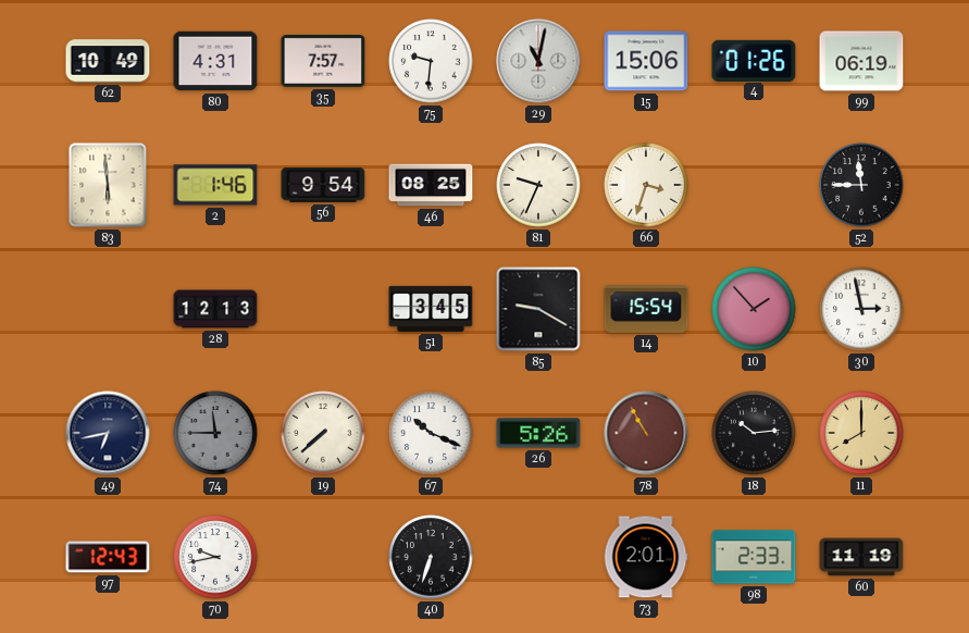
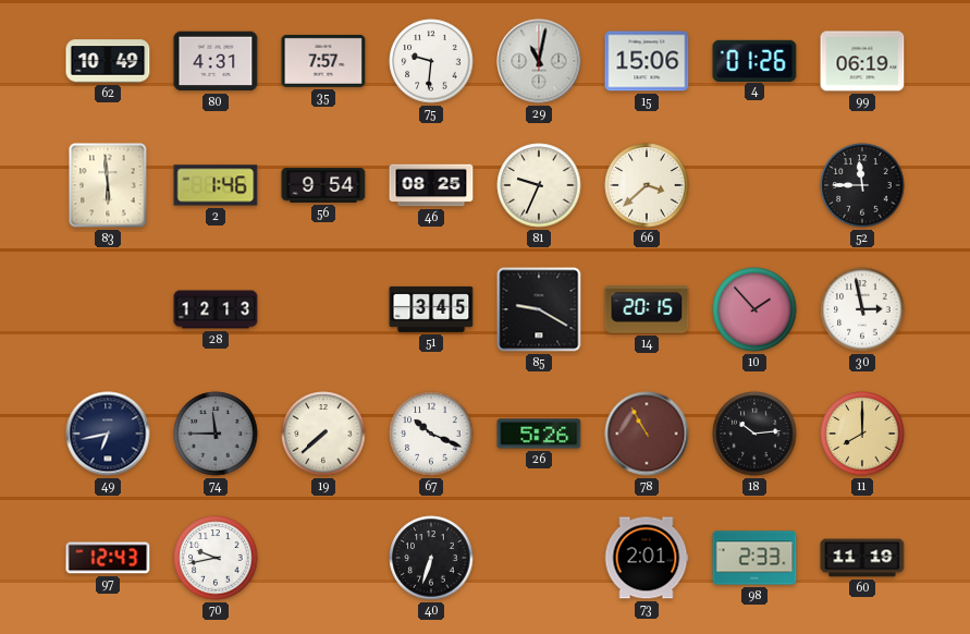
66: 3:33 -> 3:38
14: 15:54 -> 20:15
